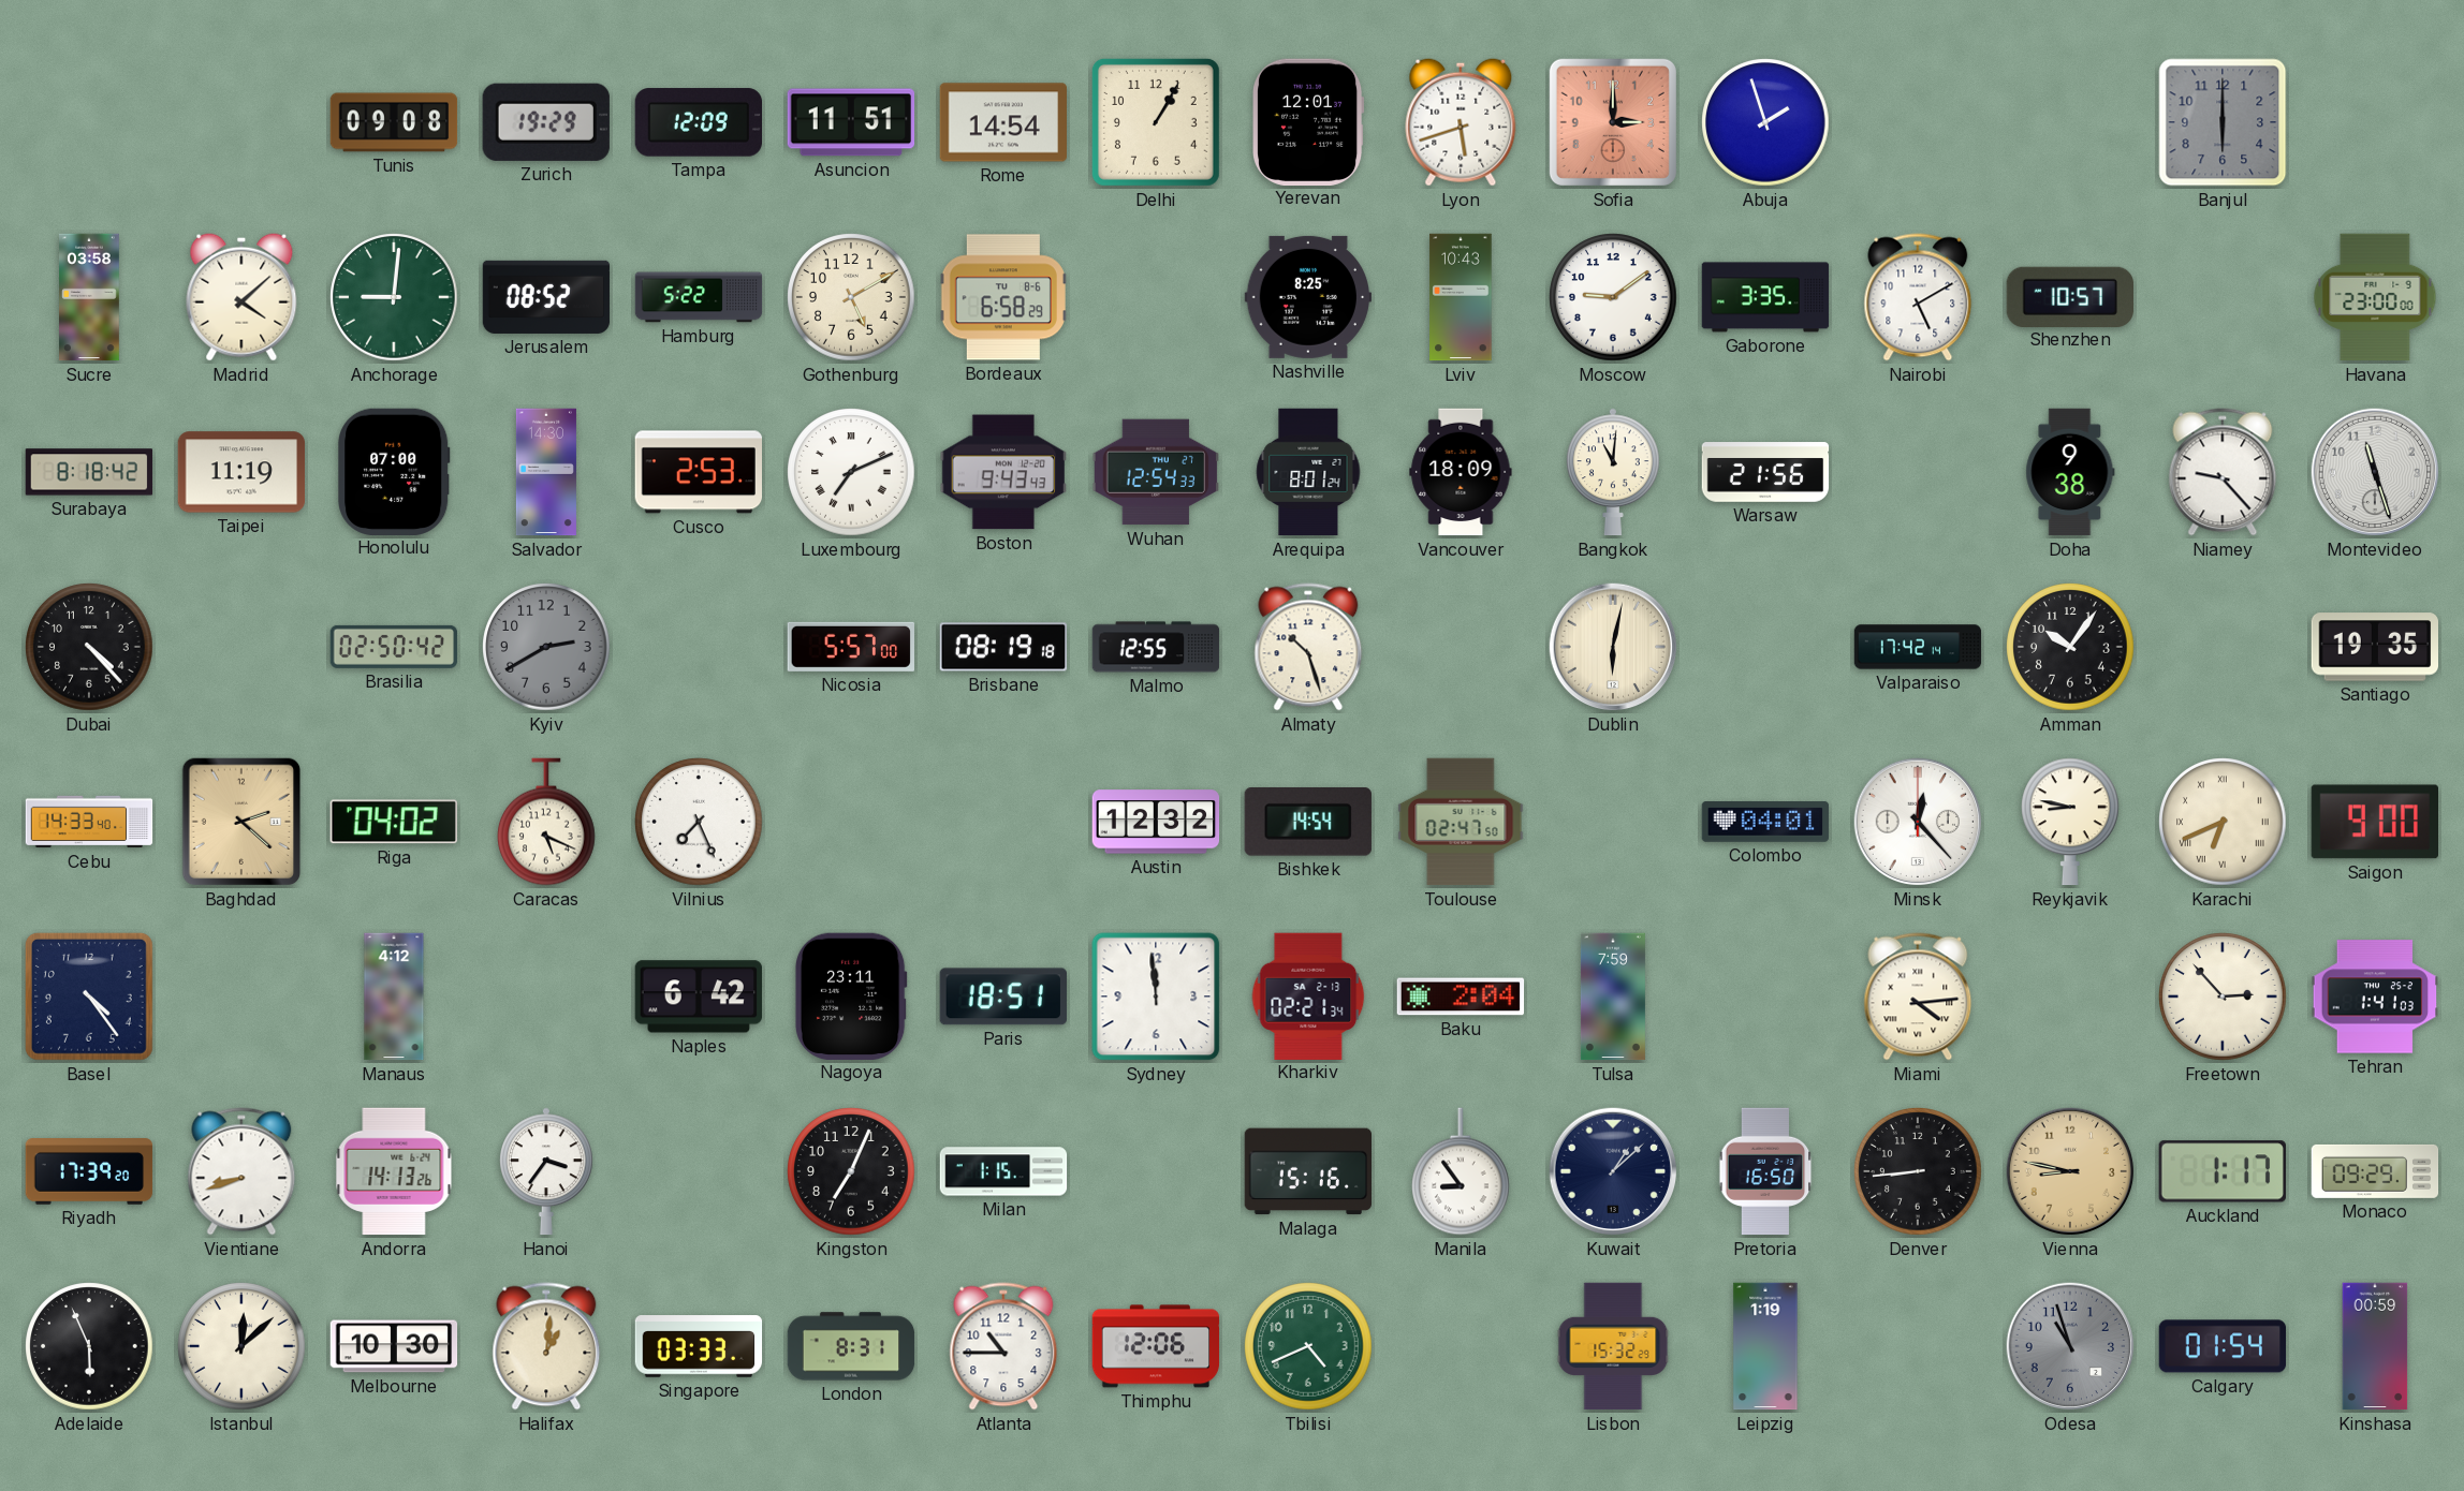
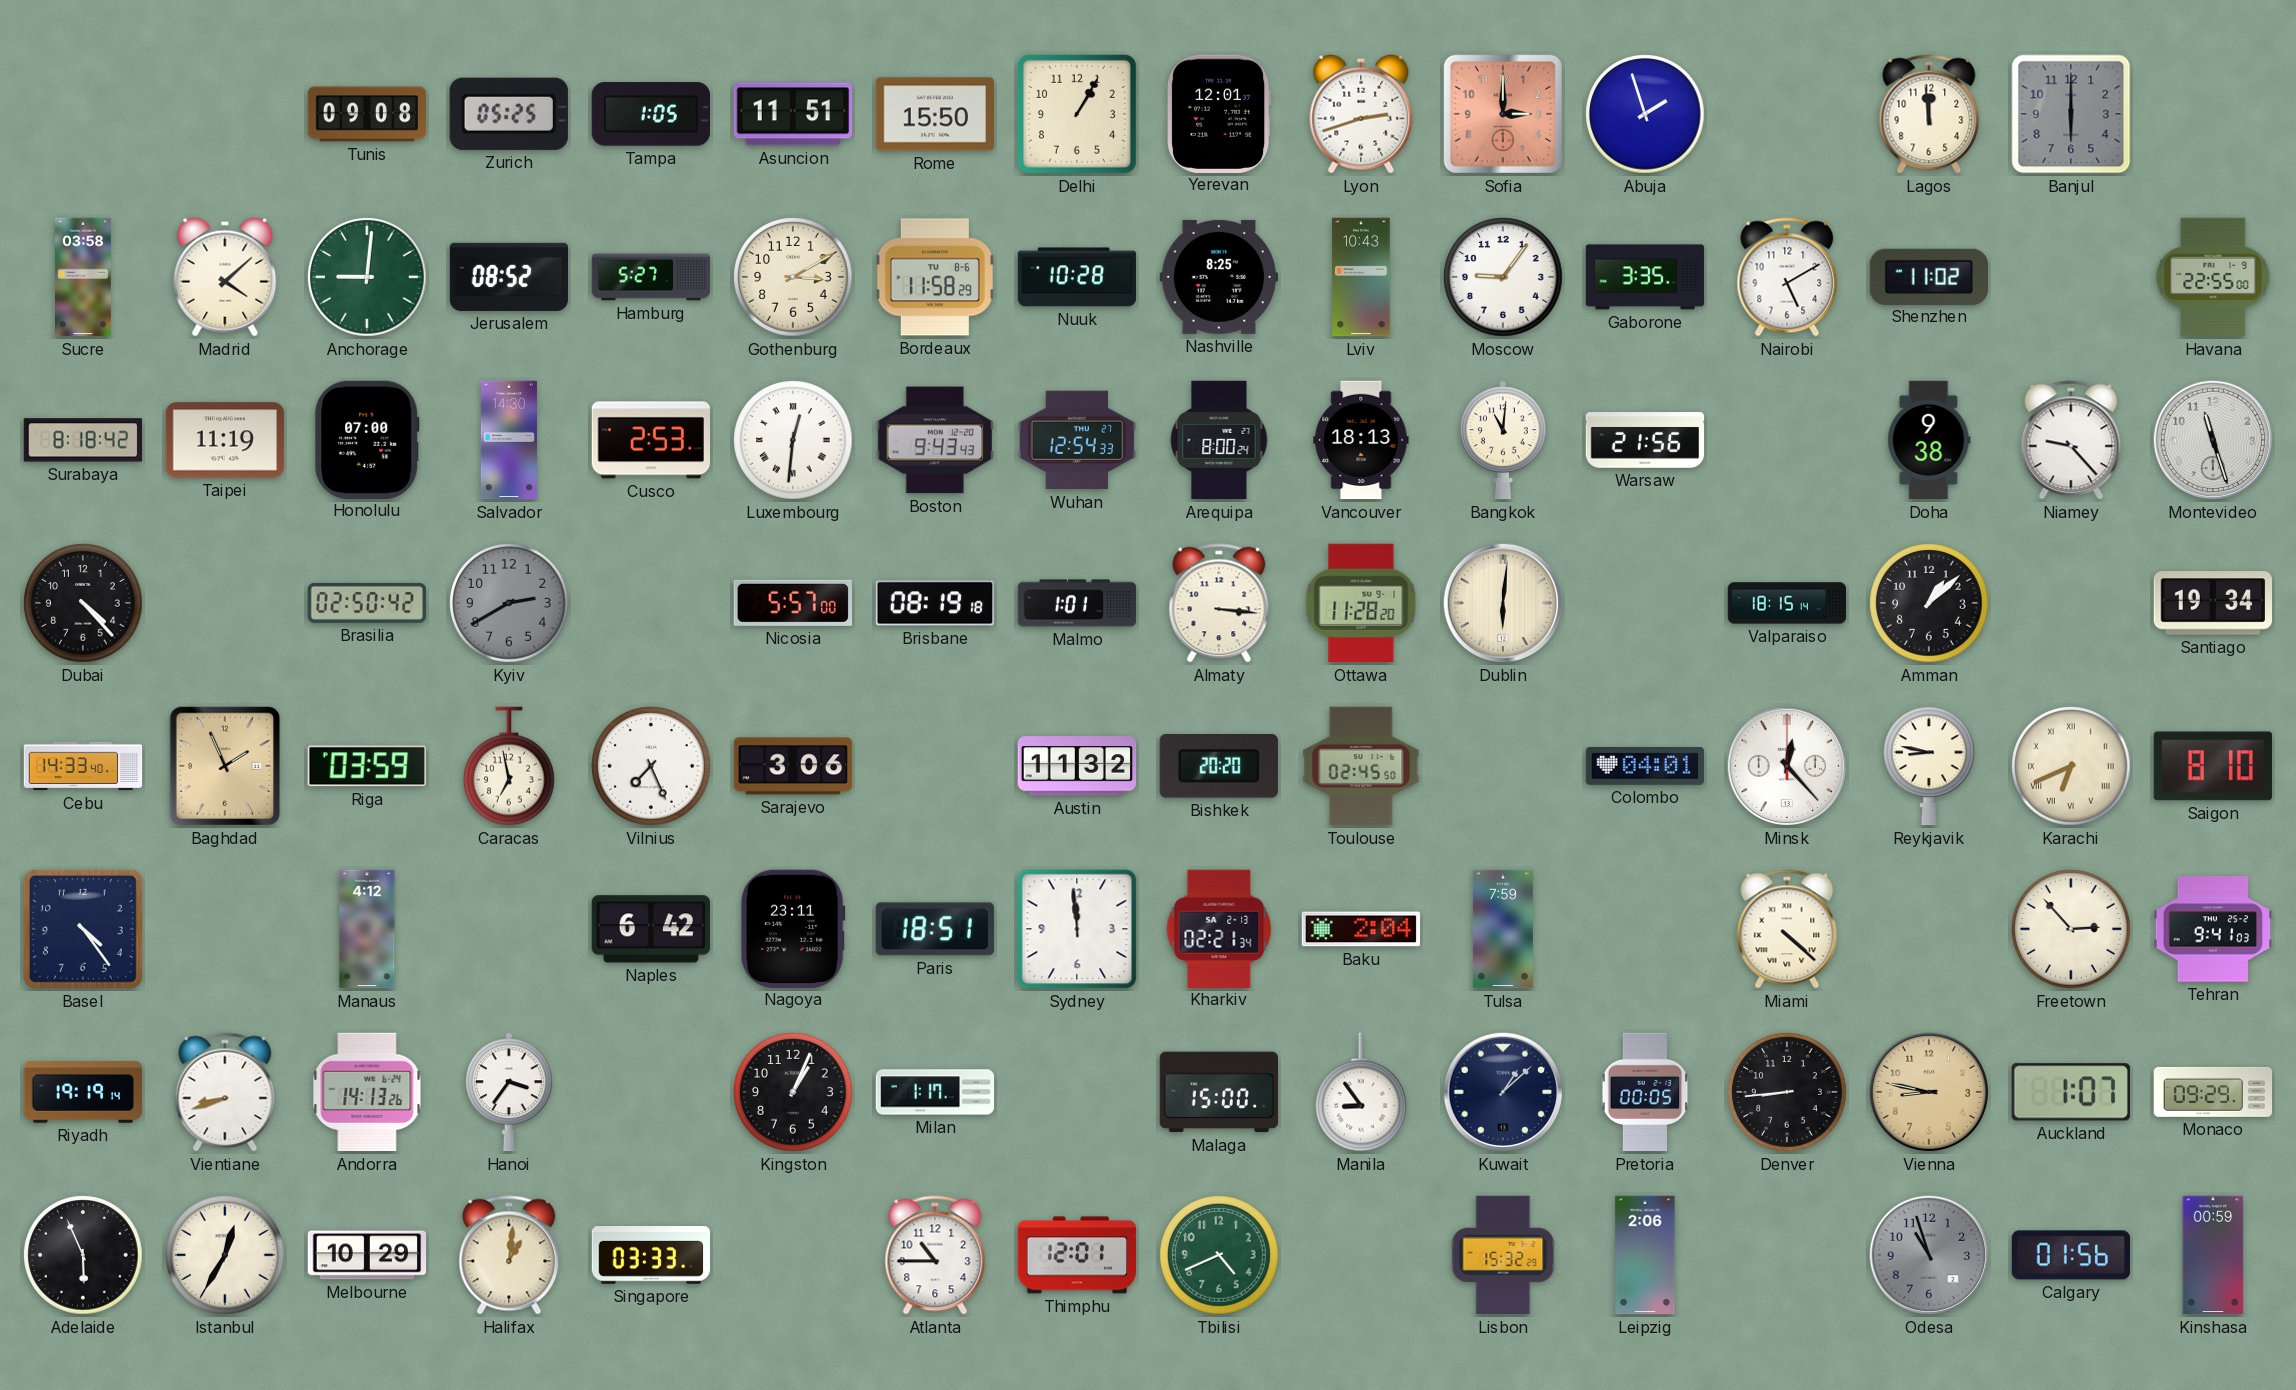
Zurich: 19:29 -> 05:25
Tampa: 12:09 -> 1:05
Rome: 14:54 -> 15:50
Lyon: 5:42 -> 2:42
Lagos: none -> 11:59
Hamburg: 5:22 -> 5:27
Gothenburg: 5:10 -> 3:10
Bordeaux: 6:58 -> 11:58
Nuuk: none -> 10:28
Moscow: 9:09 -> 9:06
Shenzhen: 10:57 -> 11:02
Havana: 23:00 -> 22:55
Luxembourg: 7:11 -> 12:31
Arequipa: 8:01 -> 8:00
Vancouver: 18:09 -> 18:13
Malmo: 12:55 -> 1:01
Almaty: 10:27 -> 3:16
Ottawa: none -> 11:28
Dublin: 6:02 -> 6:01
Valparaiso: 17:42 -> 18:15
Amman: 10:06 -> 1:08
Santiago: 19:35 -> 19:34
Baghdad: 2:22 -> 1:56
Riga: 04:02 -> 03:59
Caracas: 5:19 -> 6:58
Sarajevo: none -> 3:06
Austin: 12:32 -> 11:32
Bishkek: 14:54 -> 20:20
Toulouse: 02:47 -> 02:45
Saigon: 9:00 -> 8:10
Miami: 4:14 -> 4:22
Tehran: 1:41 -> 9:41
Riyadh: 17:39 -> 19:19
Kingston: 7:04 -> 1:04
Milan: 1:15 -> 1:17
Malaga: 15:16 -> 15:00
Pretoria: 16:50 -> 00:05
Auckland: 1:17 -> 1:07
Istanbul: 12:08 -> 12:35
Melbourne: 10:30 -> 10:29
London: 8:31 -> none
Thimphu: 12:06 -> 12:01
Leipzig: 1:19 -> 2:06
Calgary: 01:54 -> 01:56
